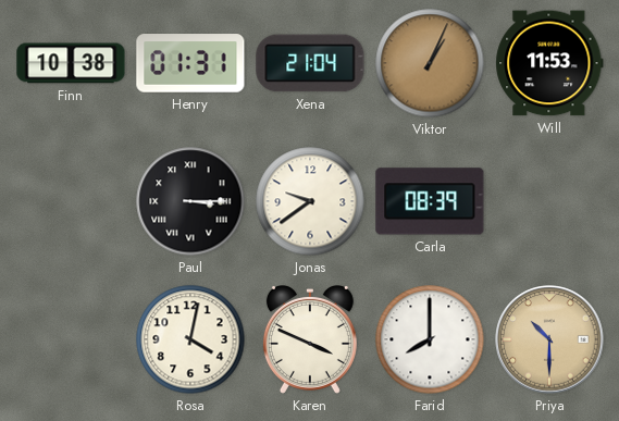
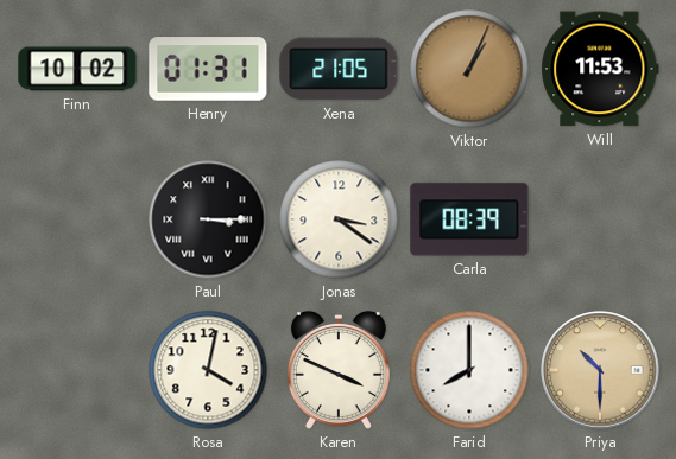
Finn: 10:38 -> 10:02
Xena: 21:04 -> 21:05
Jonas: 9:39 -> 3:21
